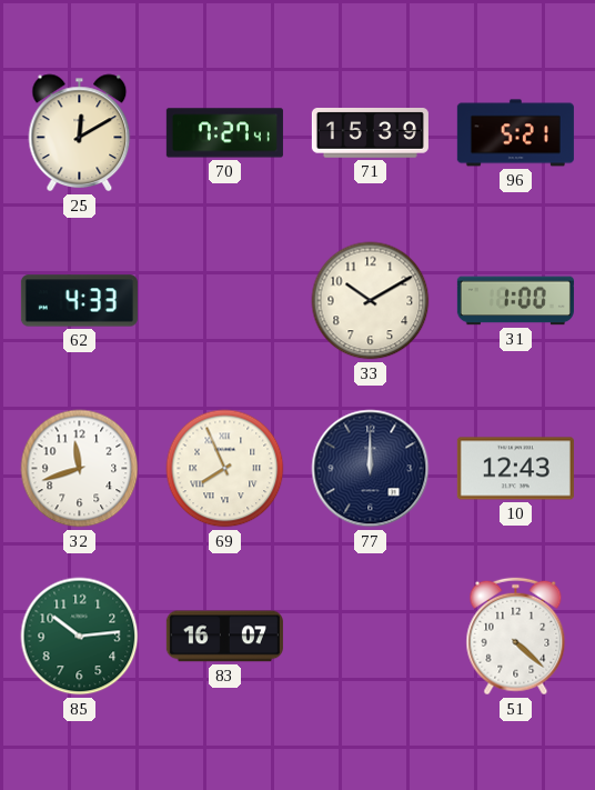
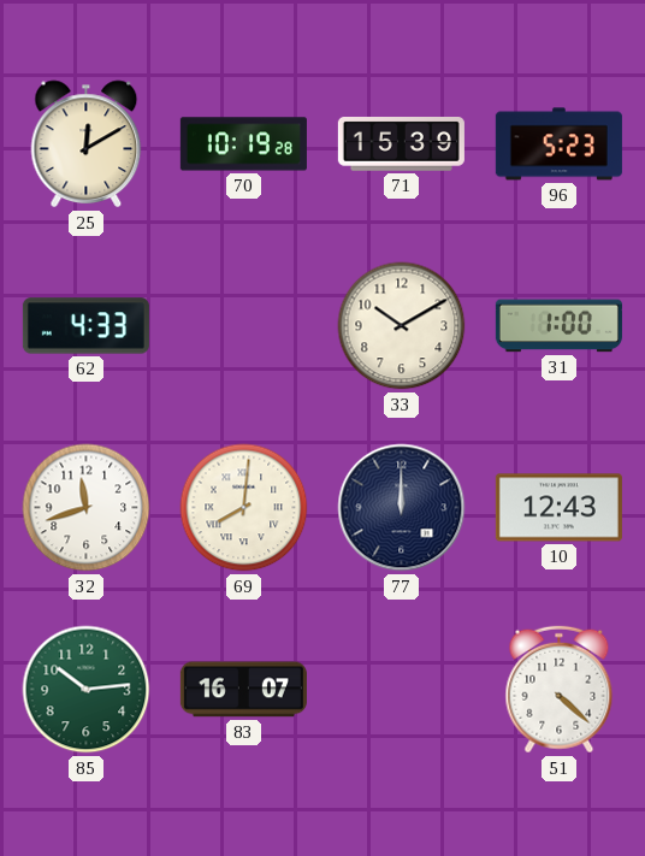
70: 7:27 -> 10:19
96: 5:21 -> 5:23
69: 7:56 -> 8:01
